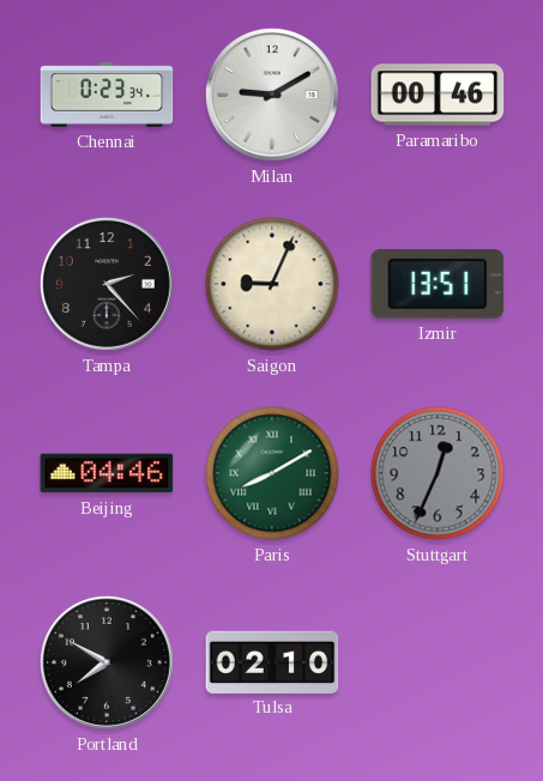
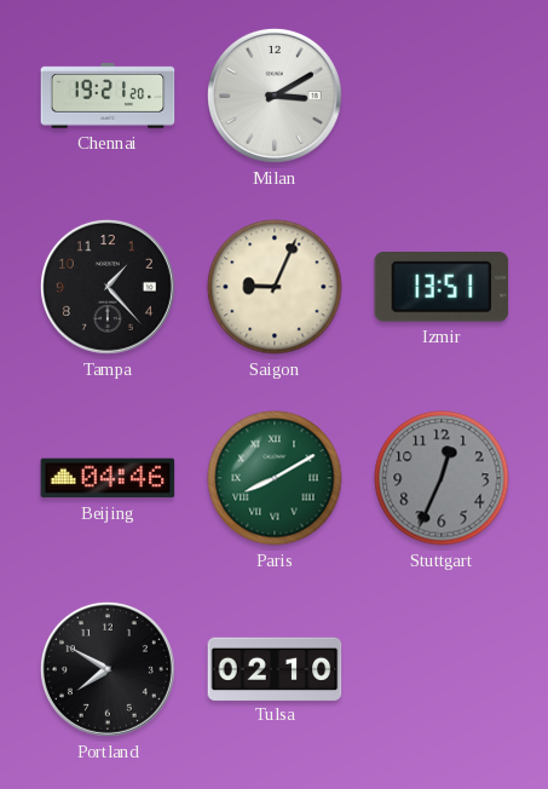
Chennai: 0:23 -> 19:21
Milan: 9:10 -> 3:10
Paramaribo: 00:46 -> none
Tampa: 2:23 -> 1:23
